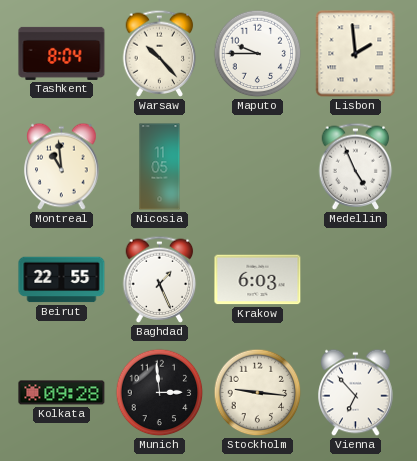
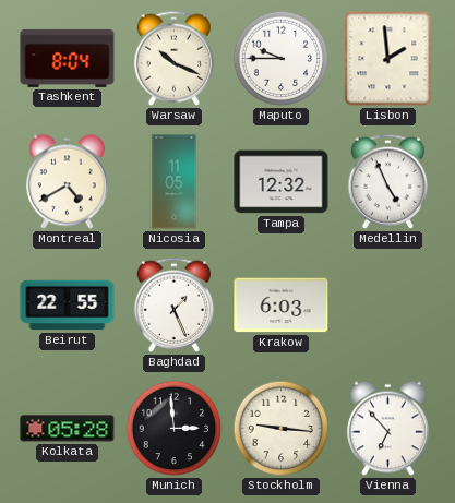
Warsaw: 10:23 -> 10:19
Montreal: 10:59 -> 4:40
Tampa: none -> 12:32
Kolkata: 09:28 -> 05:28
